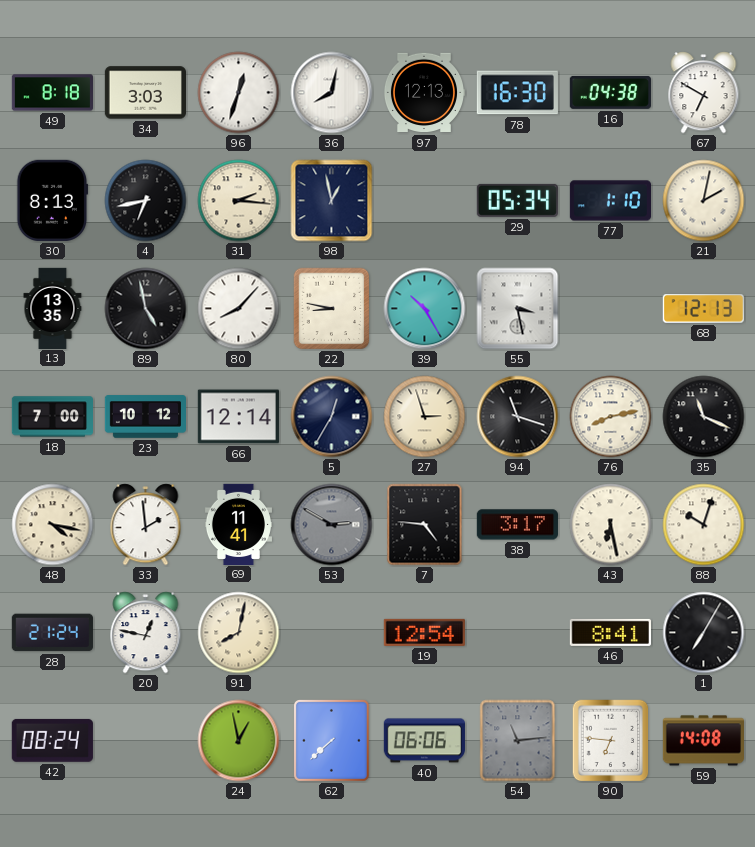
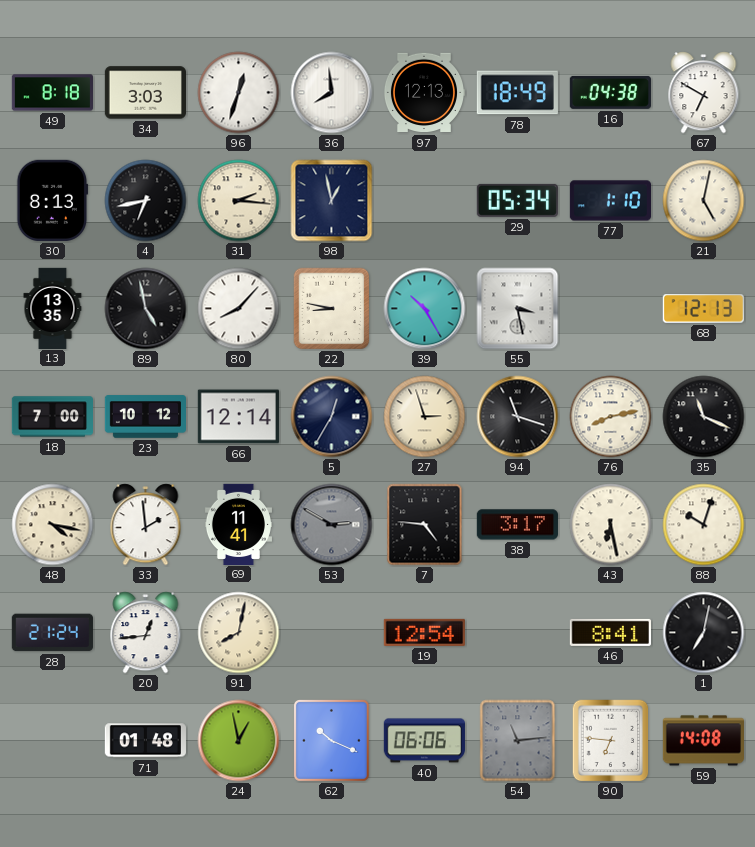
36: 8:02 -> 7:59
78: 16:30 -> 18:49
21: 2:02 -> 5:02
20: 12:47 -> 12:44
1: 7:05 -> 7:02
42: 08:24 -> none
71: none -> 01:48
62: 7:38 -> 10:19
